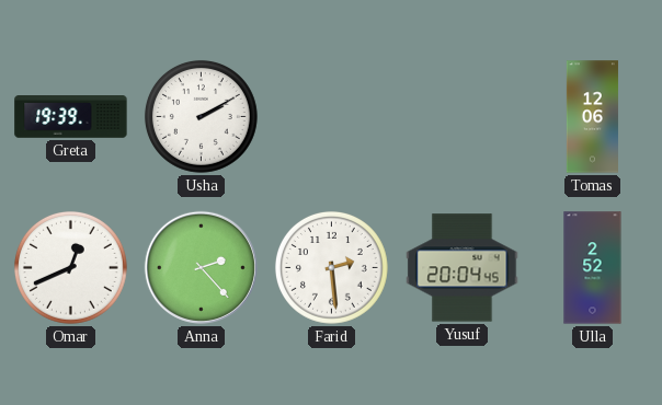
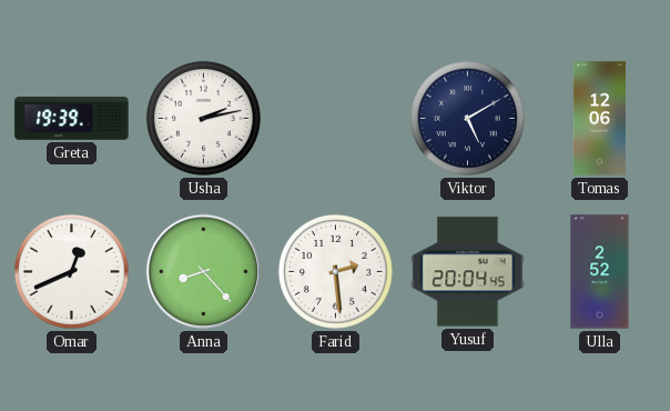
Usha: 2:10 -> 2:13
Viktor: none -> 5:10
Anna: 2:23 -> 8:23
